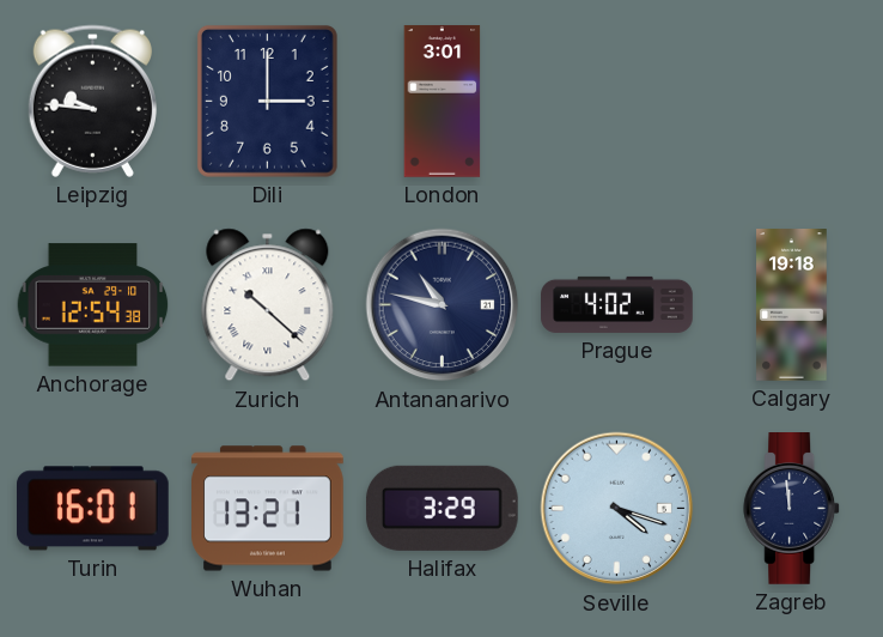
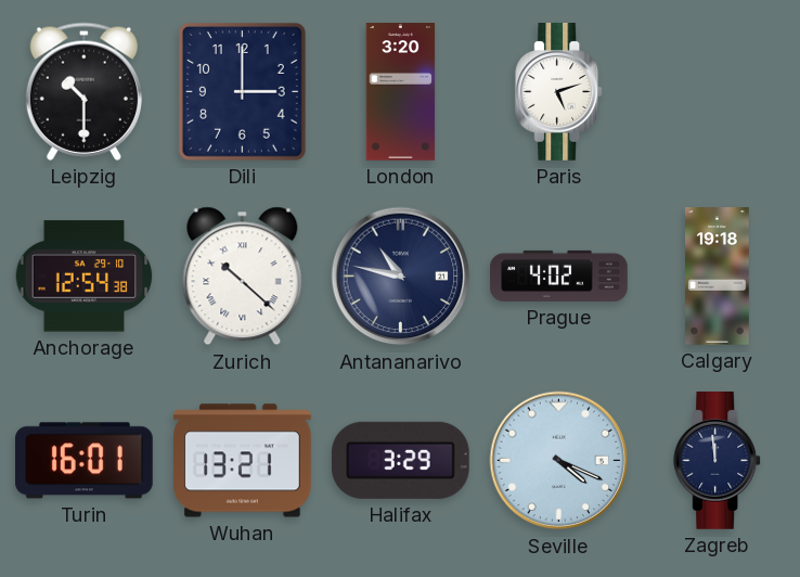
Leipzig: 9:46 -> 10:30
London: 3:01 -> 3:20
Paris: none -> 5:12
Seville: 4:18 -> 4:19
